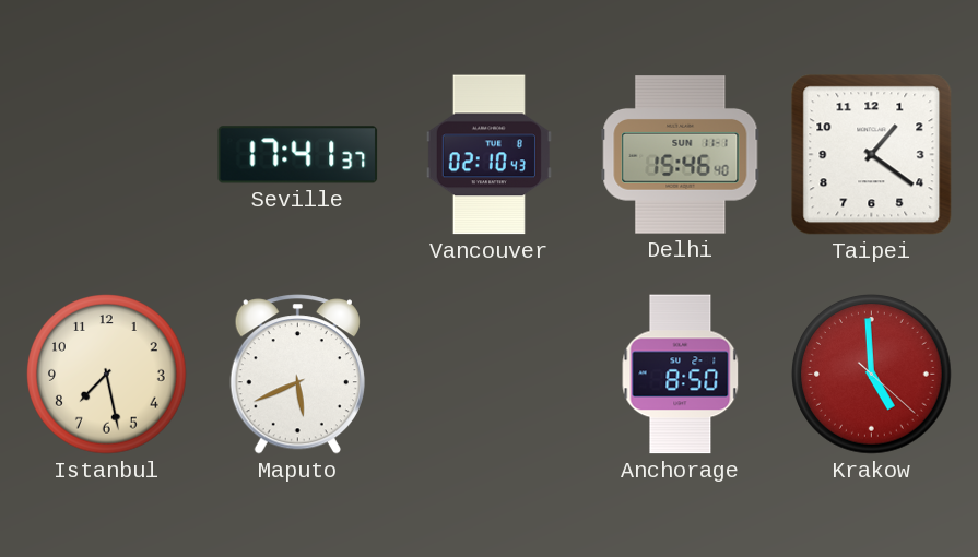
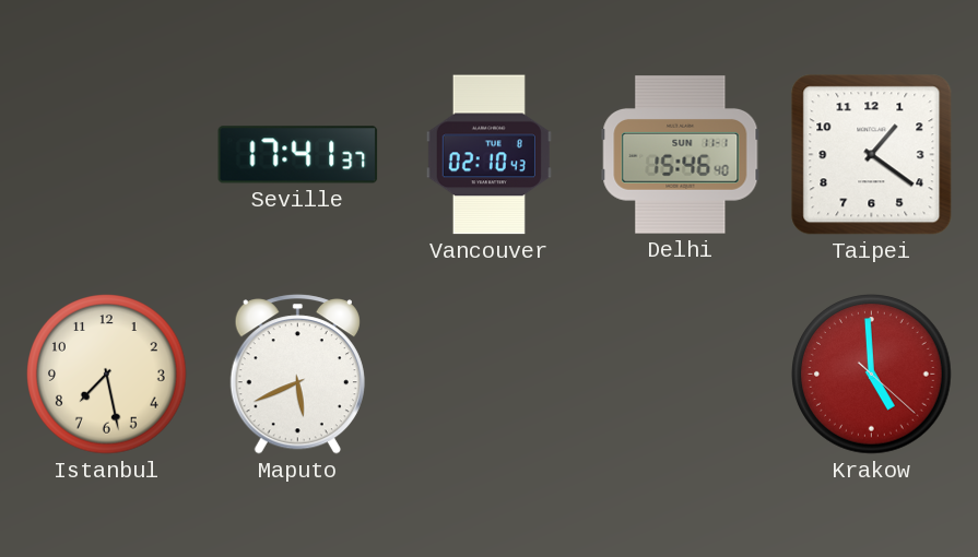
Anchorage: 8:50 -> none
